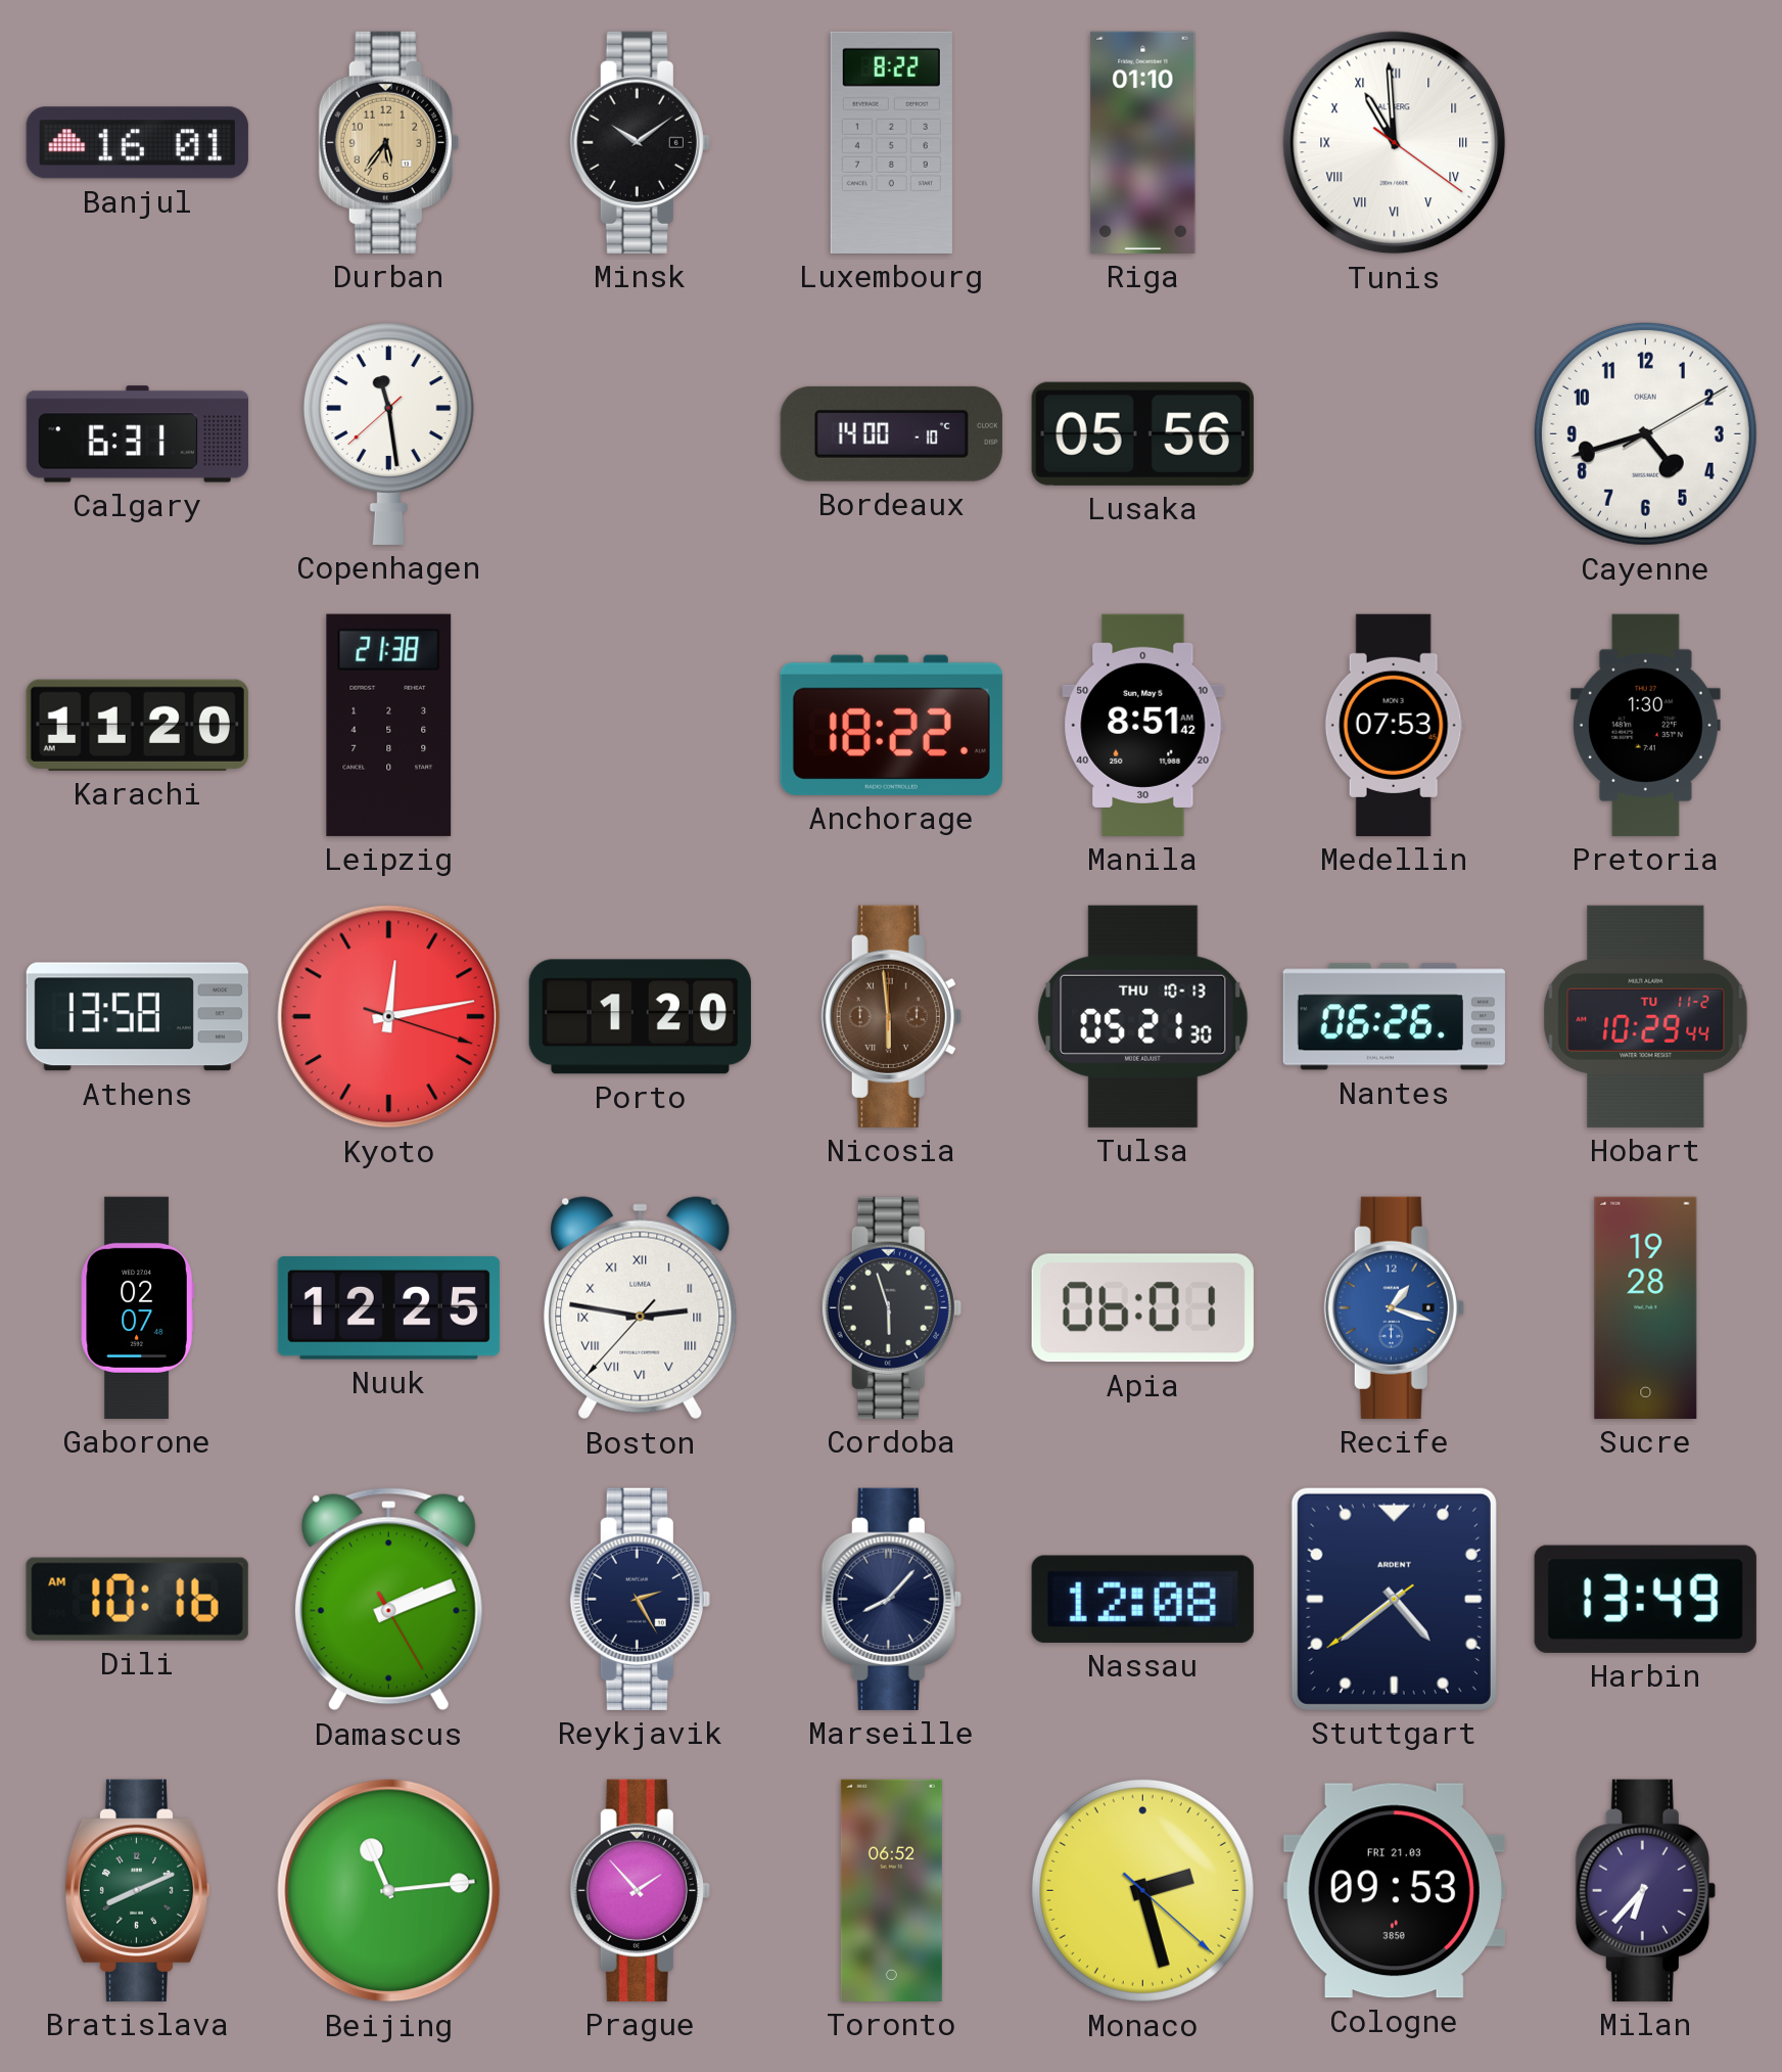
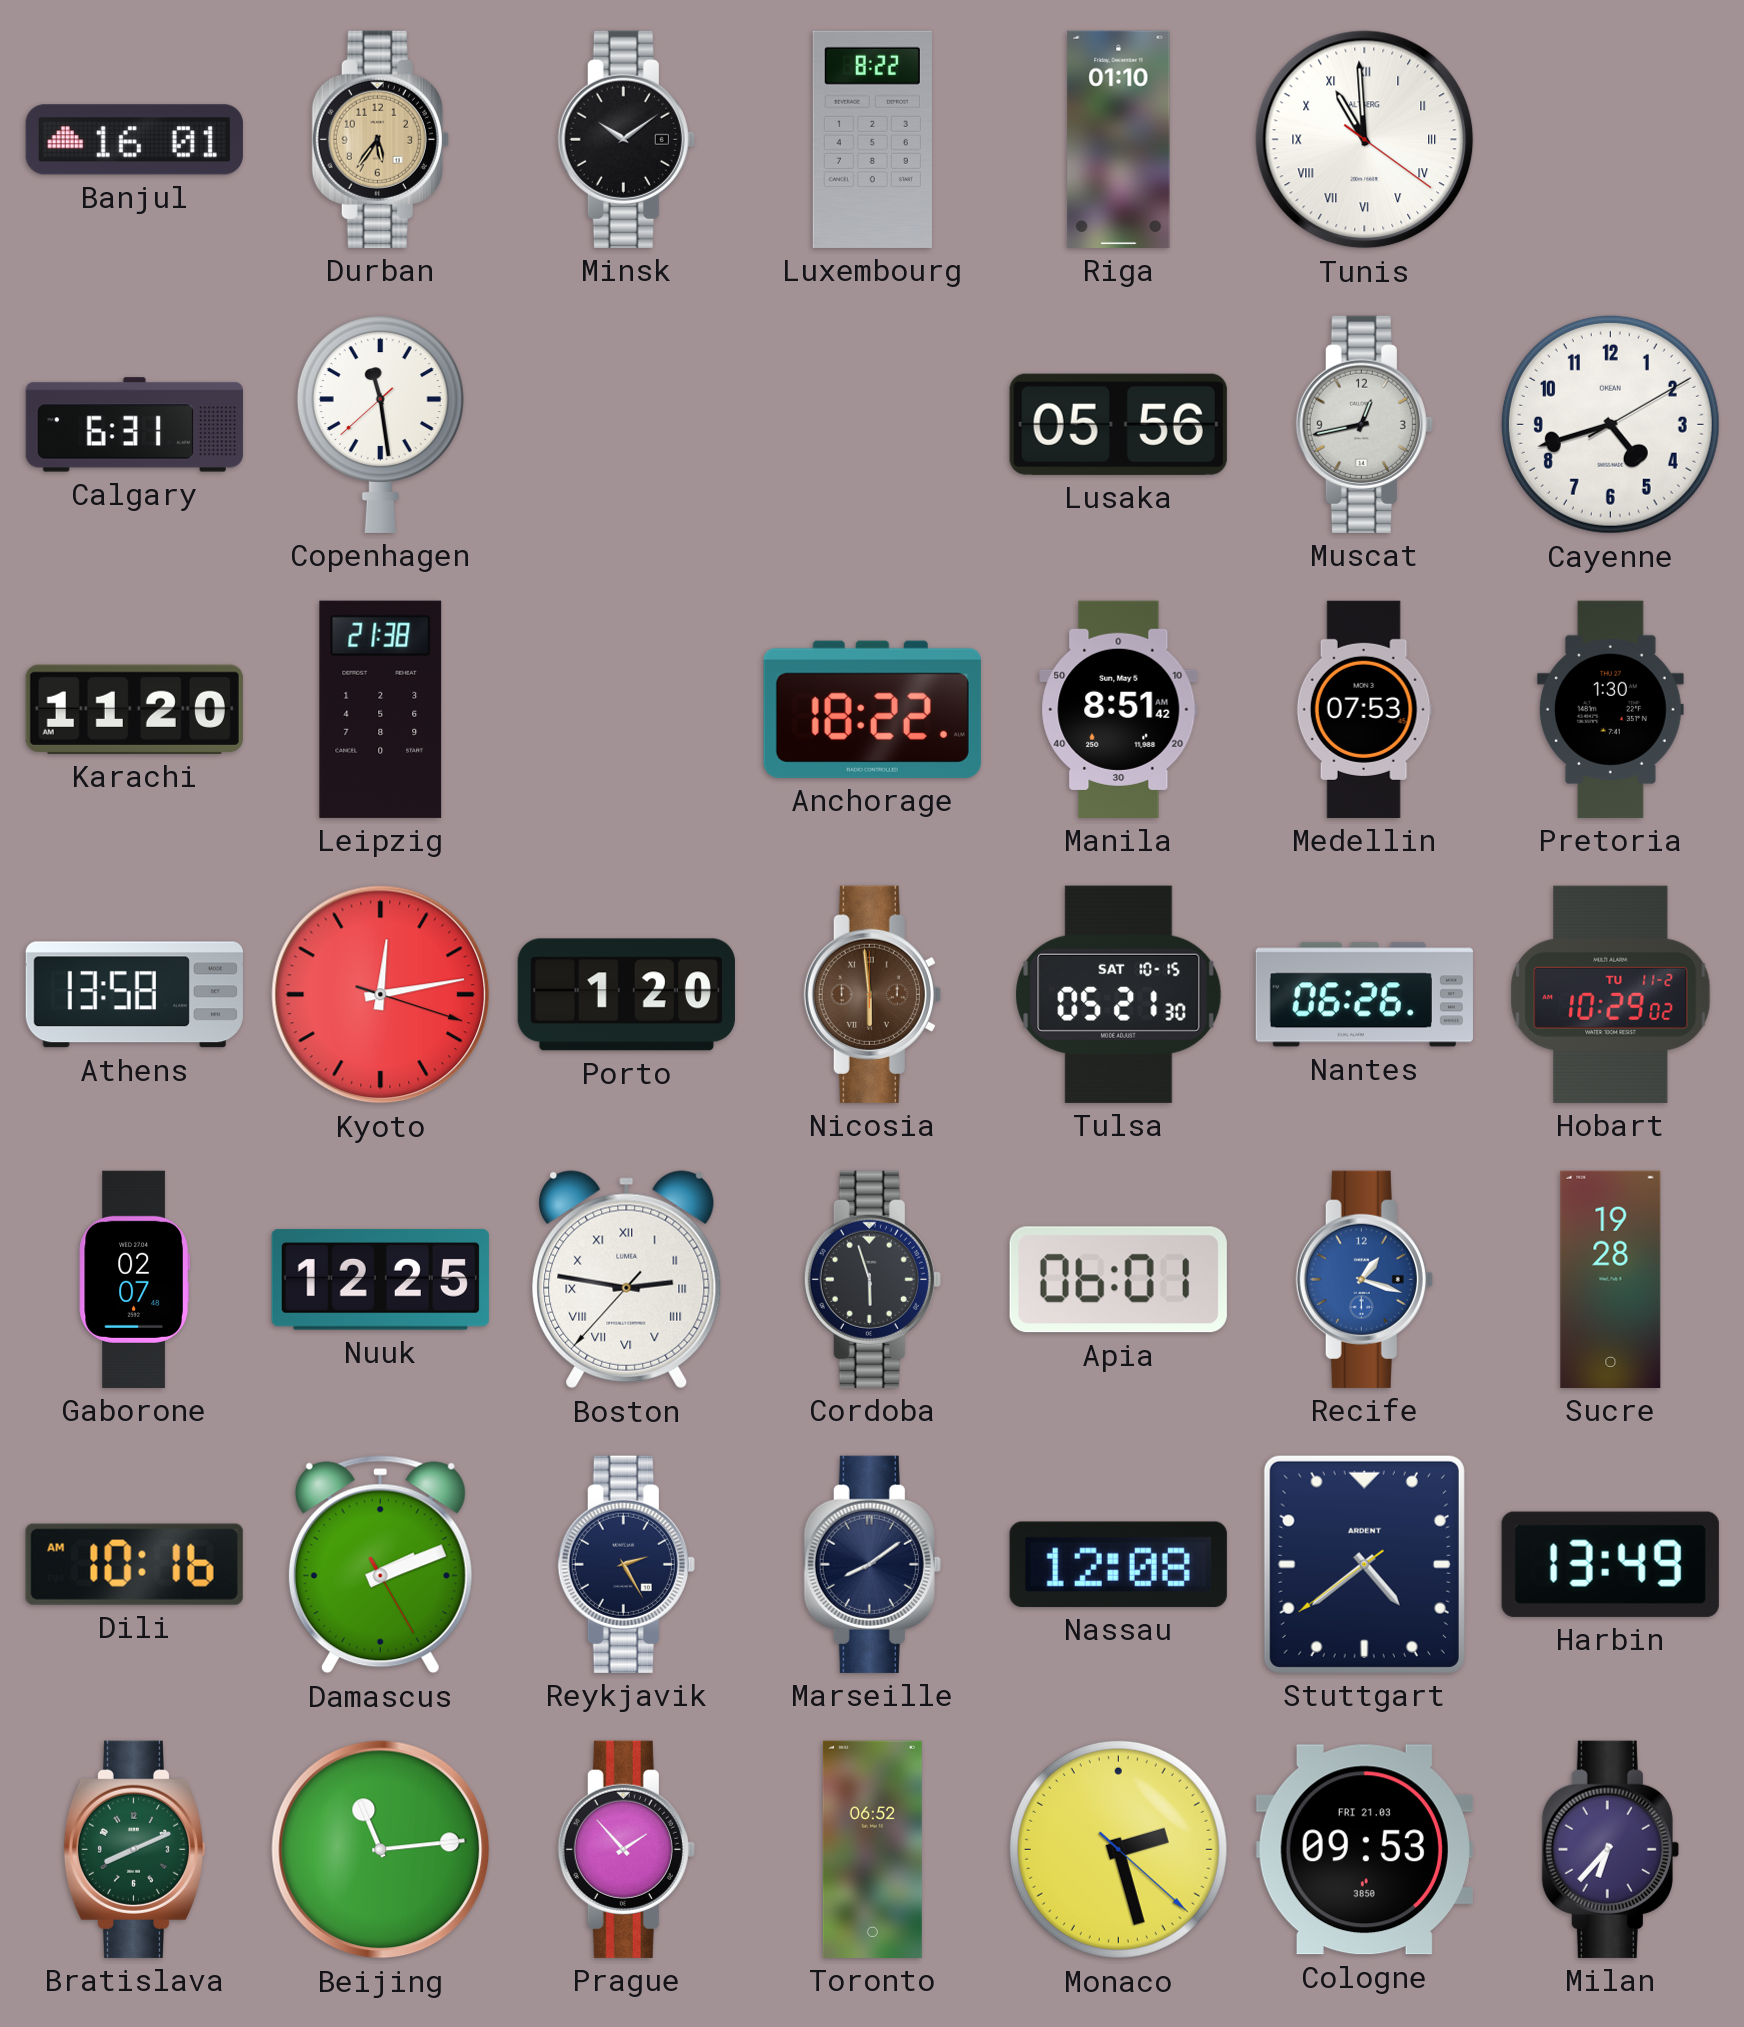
Bordeaux: 14:00 -> none
Muscat: none -> 12:43
Tulsa date: THU 10-13 -> SAT 10-15
Hobart: 10:29:44 -> 10:29:02
Marseille: 8:07 -> 8:09
